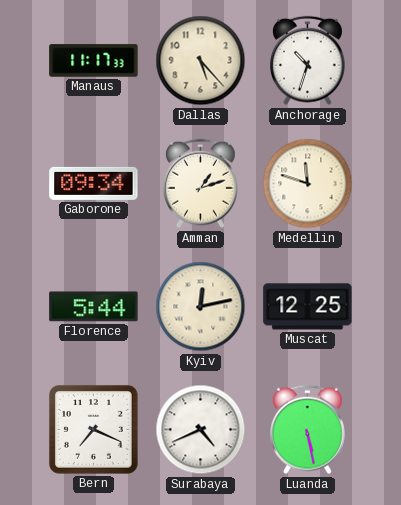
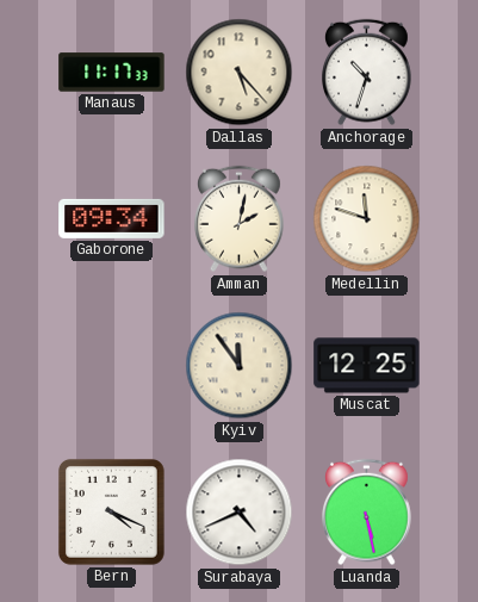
Amman: 1:12 -> 2:02
Florence: 5:44 -> none
Kyiv: 12:13 -> 11:54
Bern: 7:19 -> 4:19
